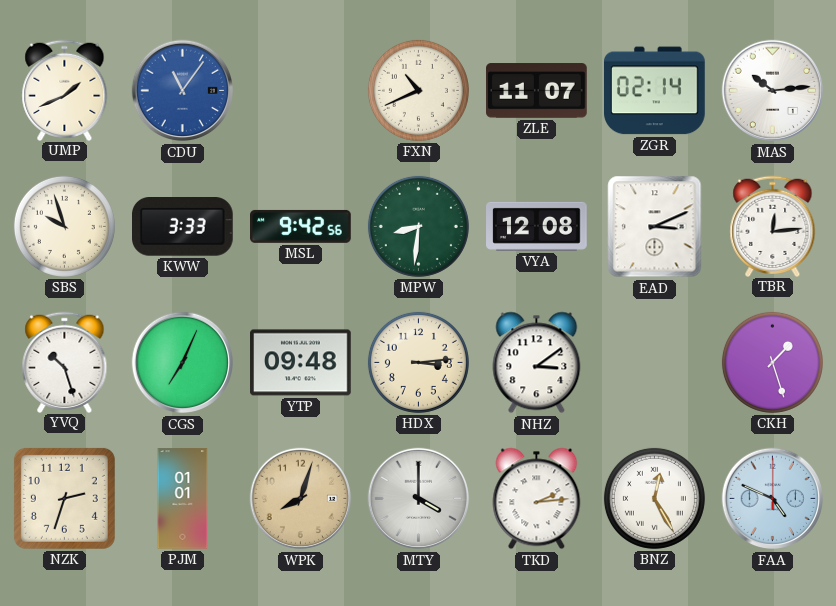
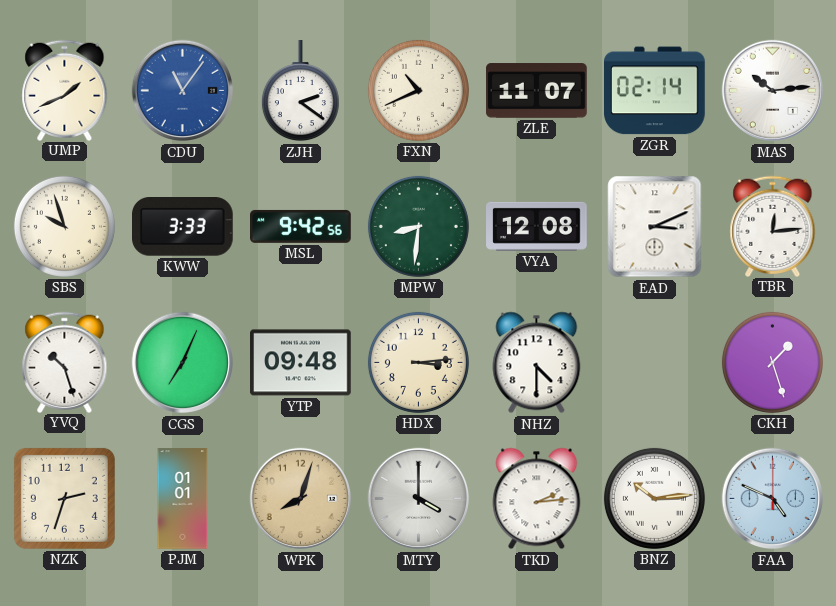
ZJH: none -> 2:21
NHZ: 3:09 -> 4:30
BNZ: 12:25 -> 10:14
